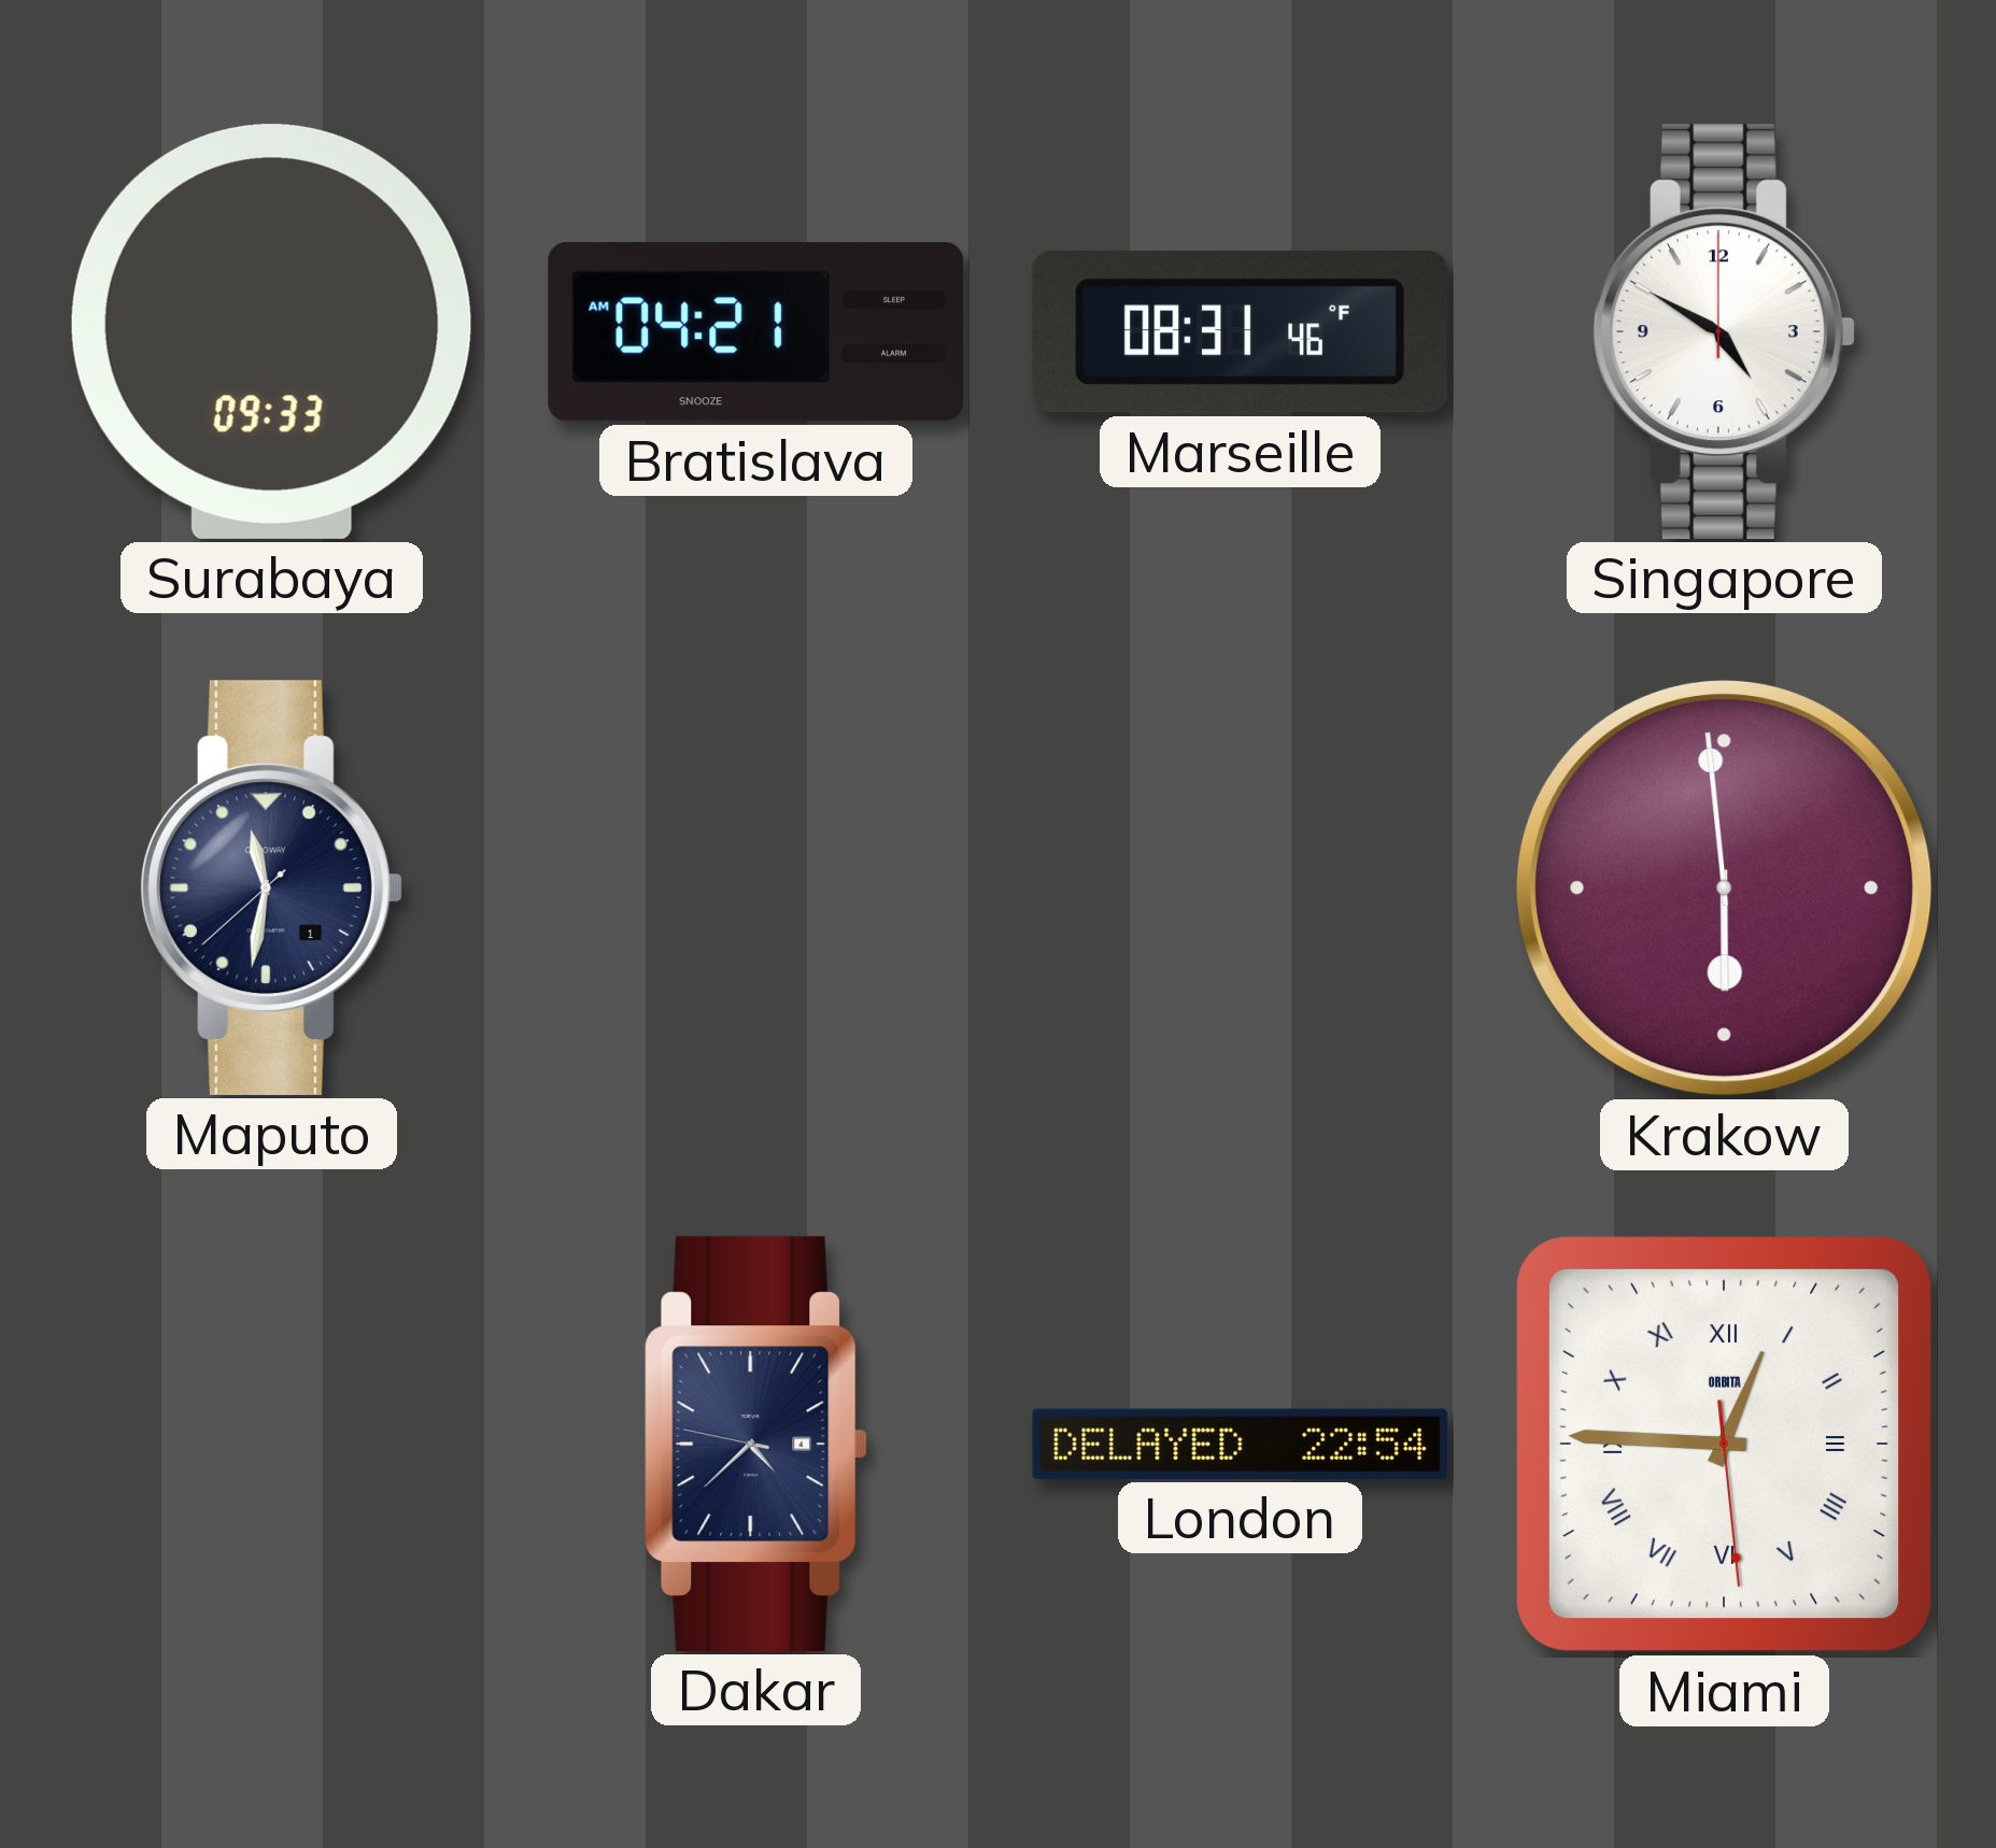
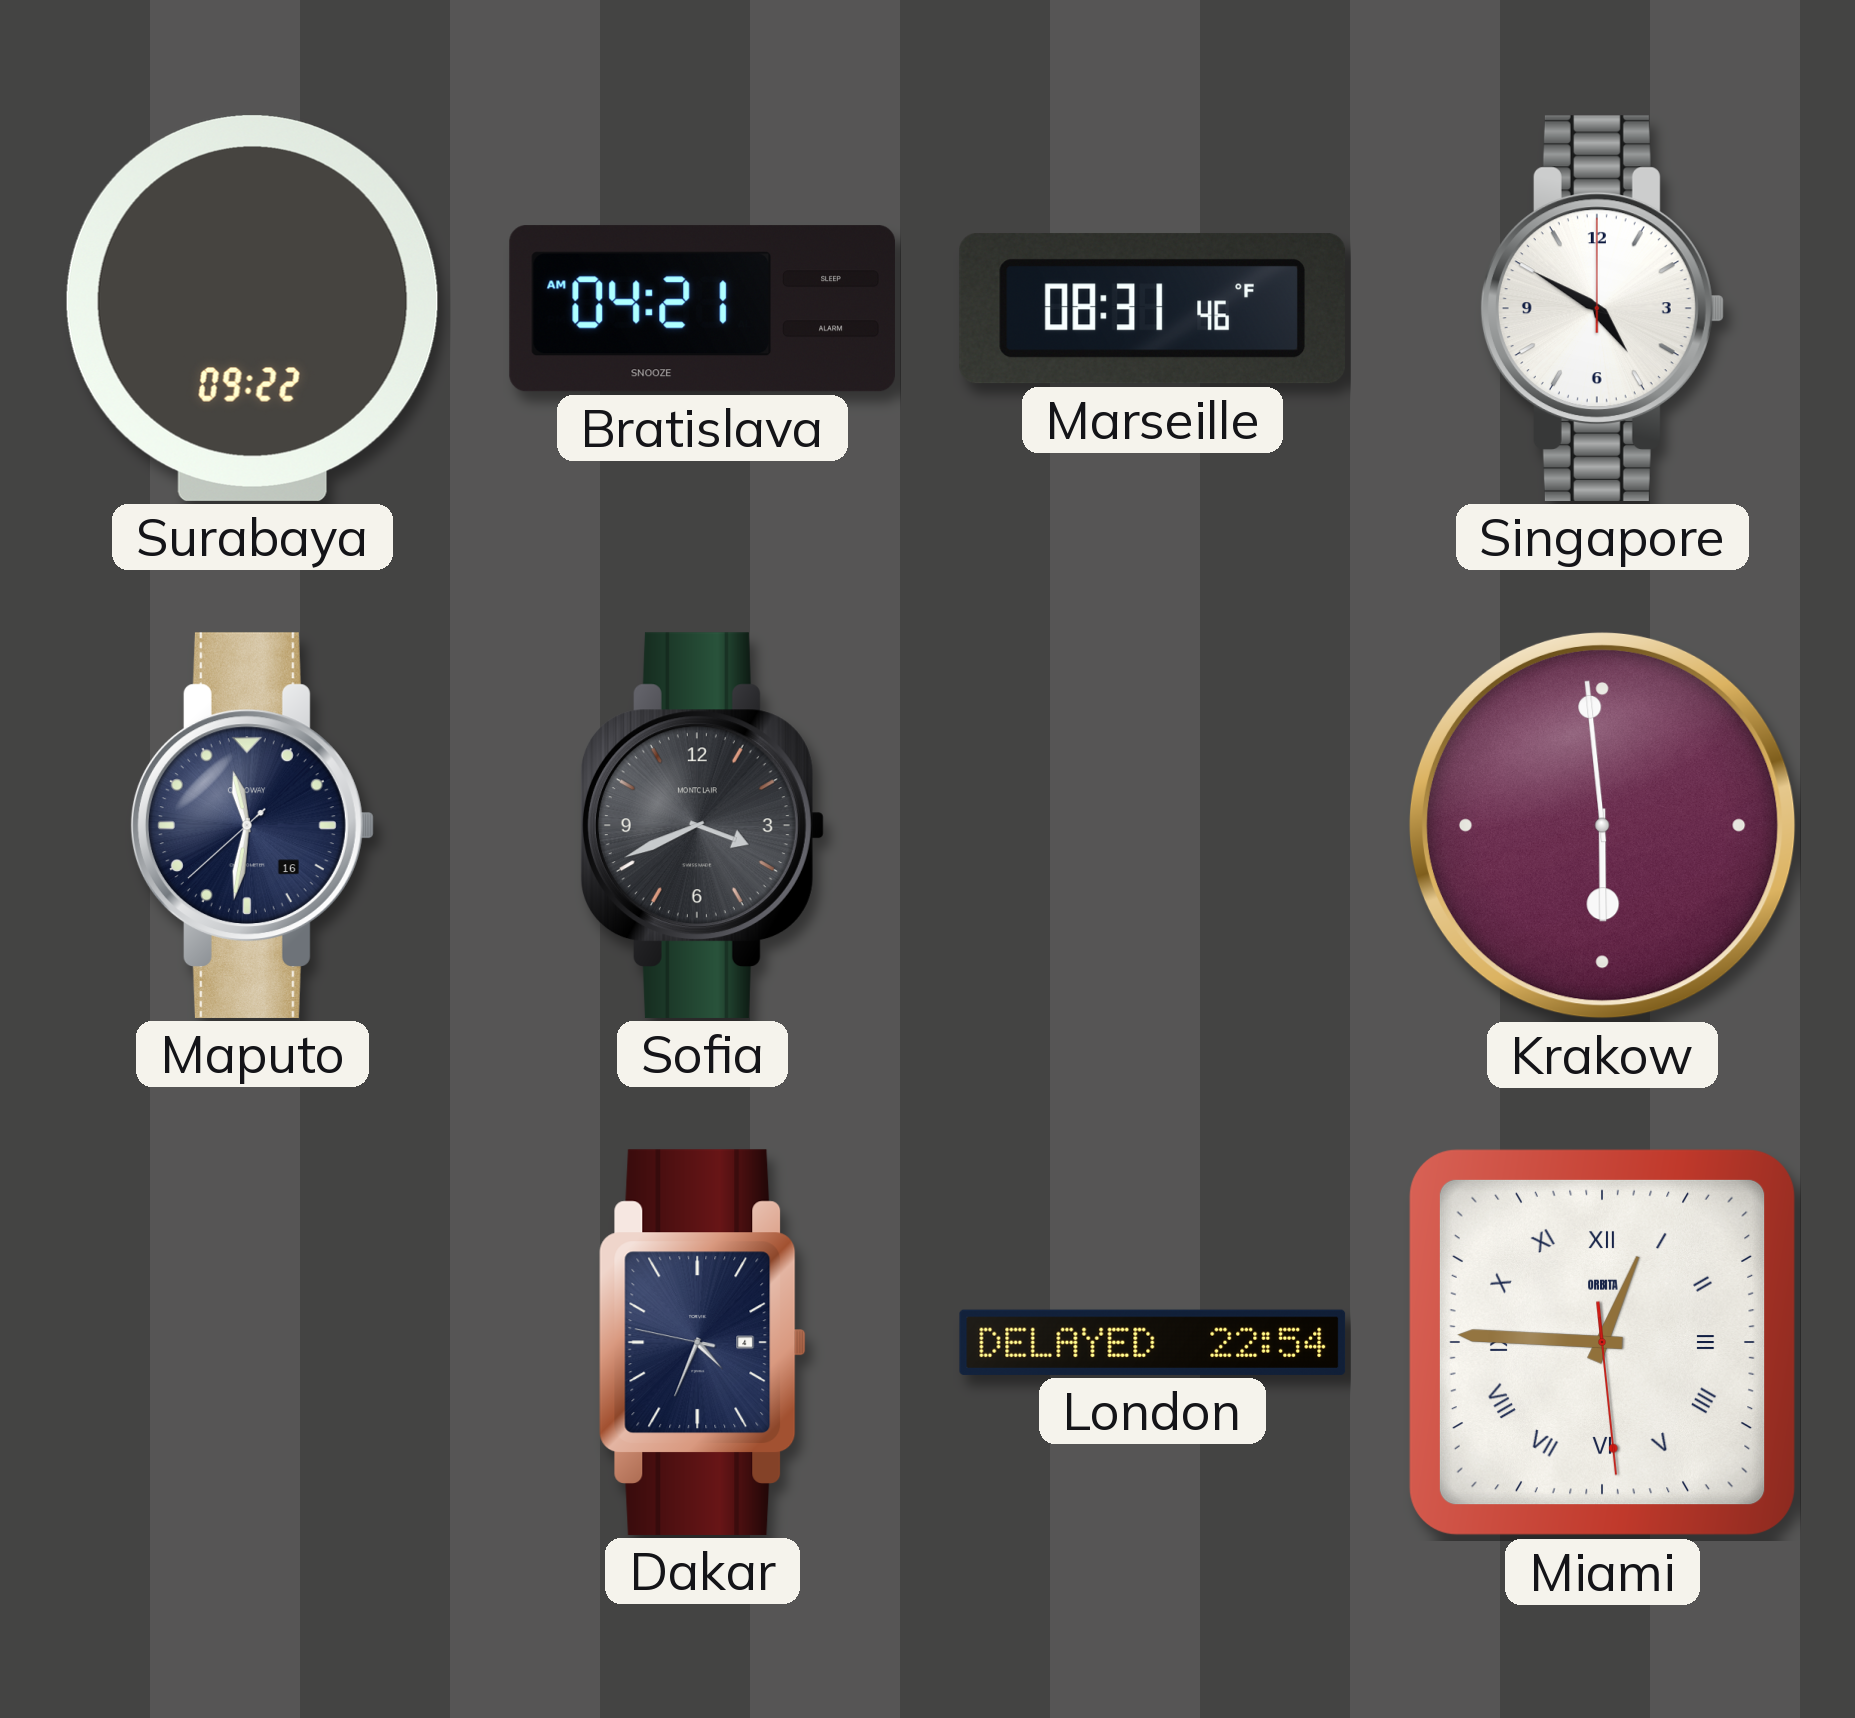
Surabaya: 09:33 -> 09:22
Maputo date: 1 -> 16
Sofia: none -> 3:41
Dakar: 4:37 -> 4:33
